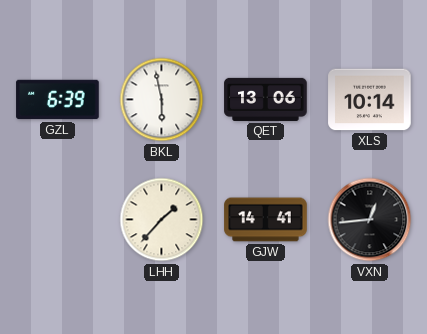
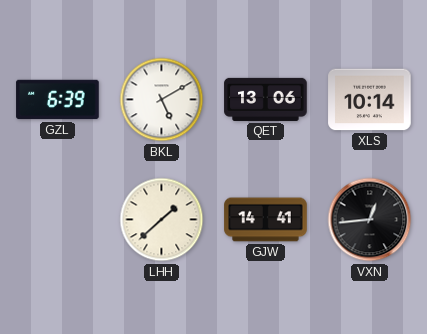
BKL: 5:58 -> 5:10
LHH: 1:37 -> 1:38
